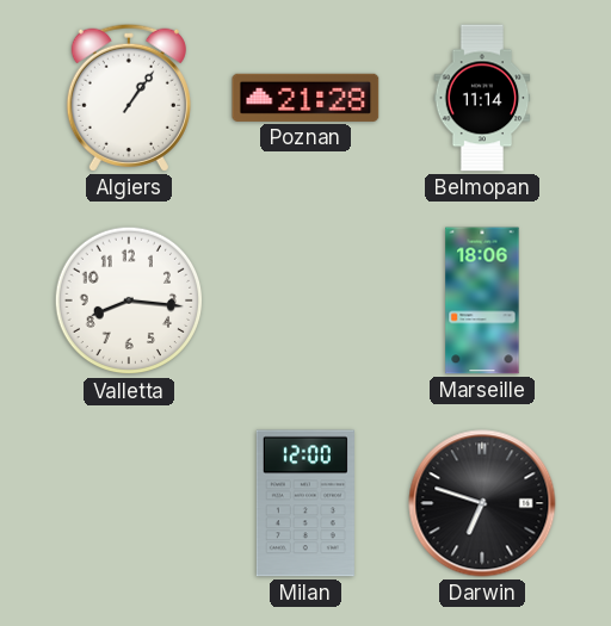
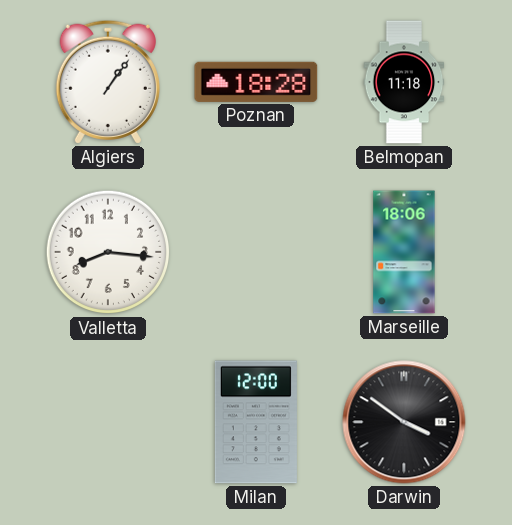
Poznan: 21:28 -> 18:28
Belmopan: 11:14 -> 11:18
Darwin: 6:48 -> 3:51
